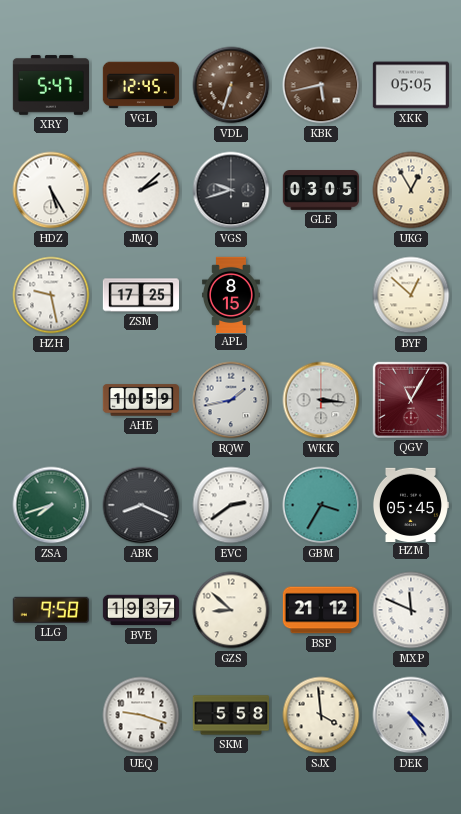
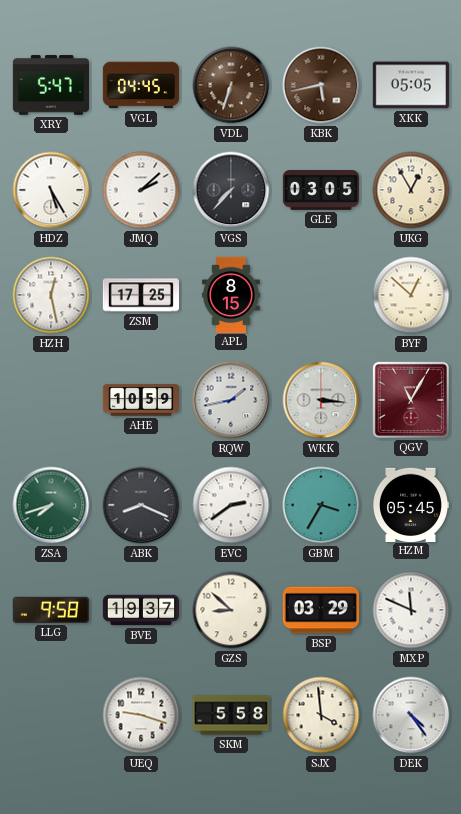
VGL: 12:45 -> 04:45
VGS: 9:42 -> 7:37
HZH: 9:28 -> 12:28
BSP: 21:12 -> 03:29
